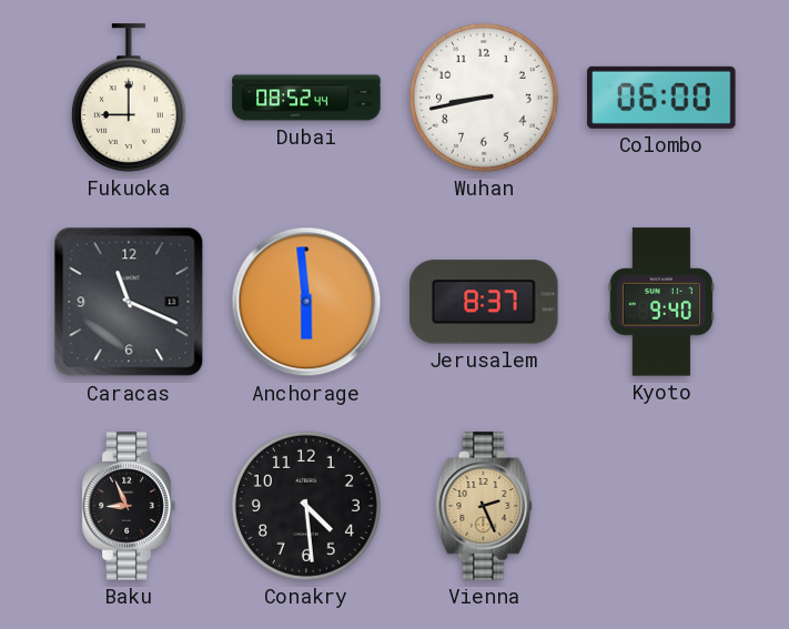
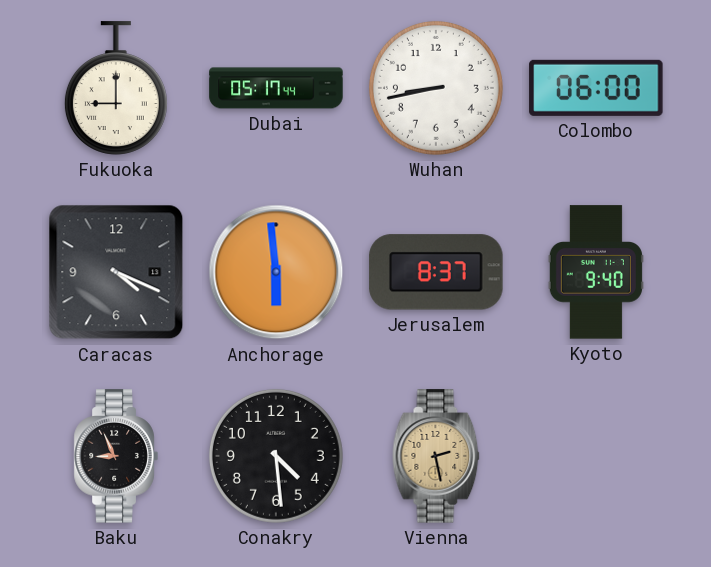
Dubai: 08:52 -> 05:17
Caracas: 11:19 -> 4:19
Vienna: 2:26 -> 2:28
